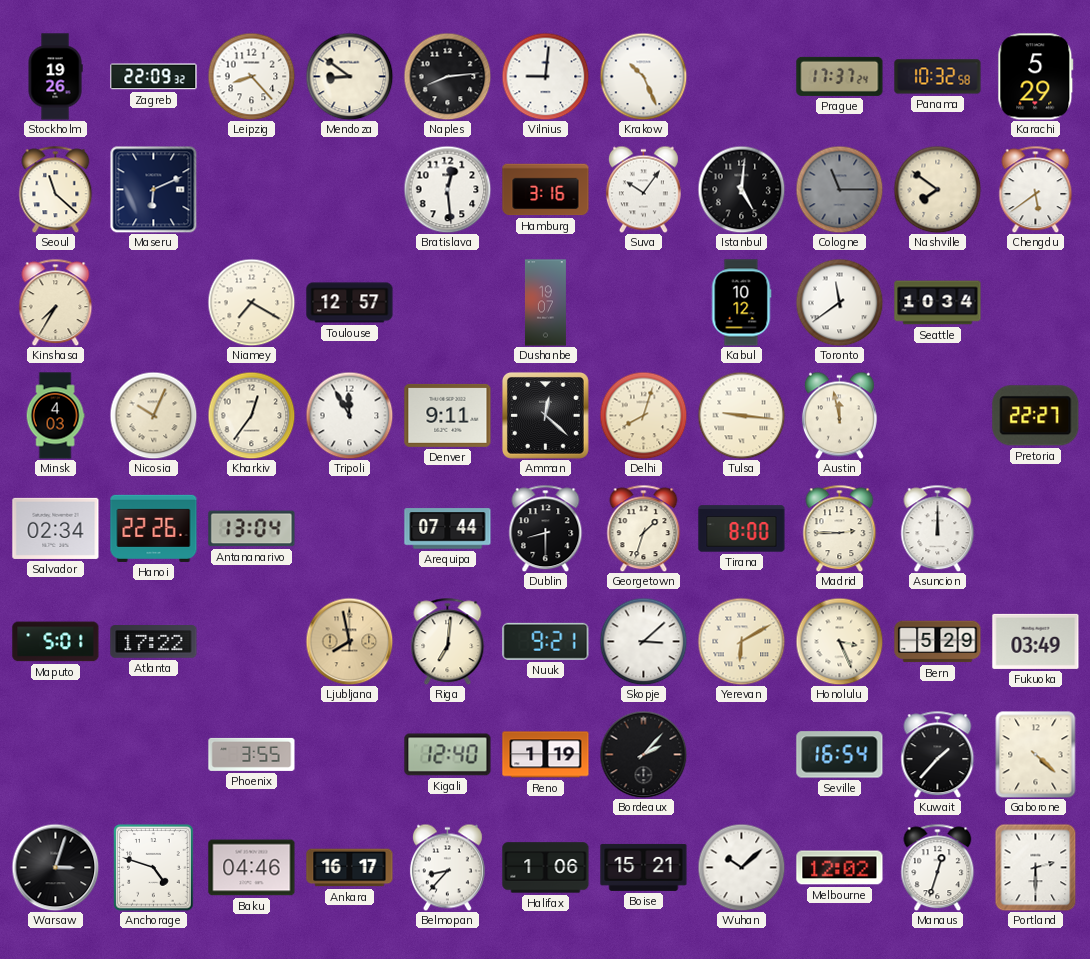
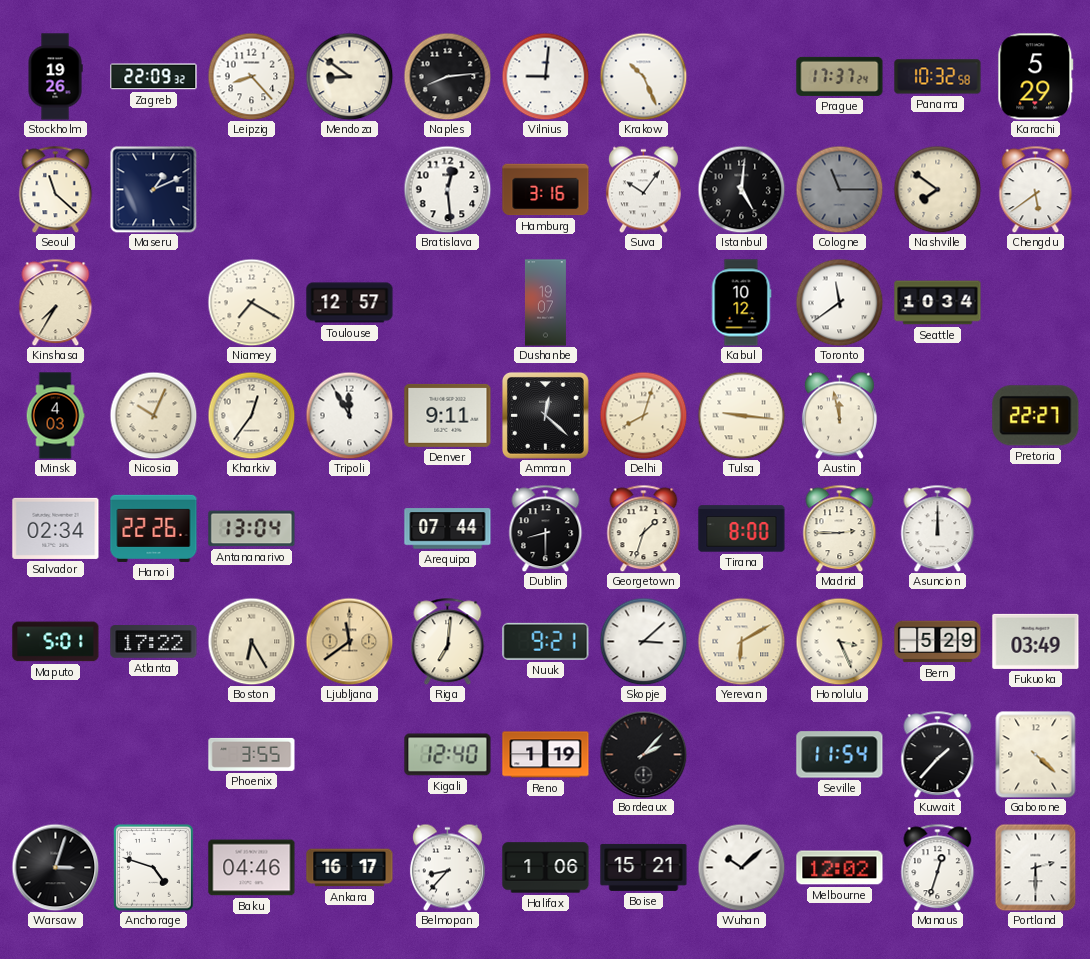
Maseru: 6:11 -> 1:11
Boston: none -> 6:25
Ljubljana: 7:58 -> 11:39
Seville: 16:54 -> 11:54
